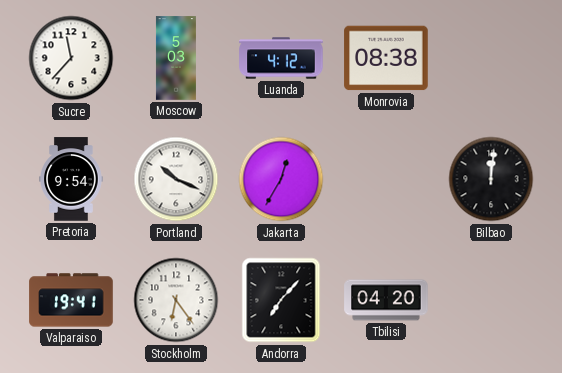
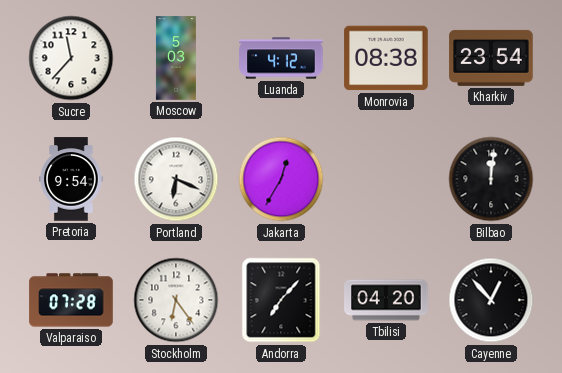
Kharkiv: none -> 23:54
Portland: 10:19 -> 6:19
Valparaiso: 19:41 -> 07:28
Cayenne: none -> 12:53
